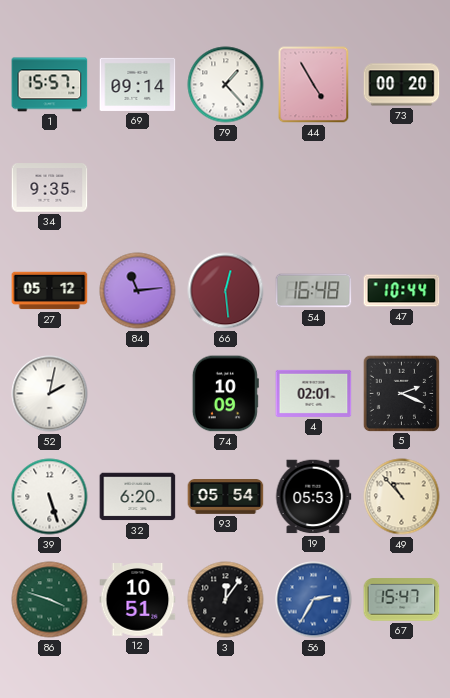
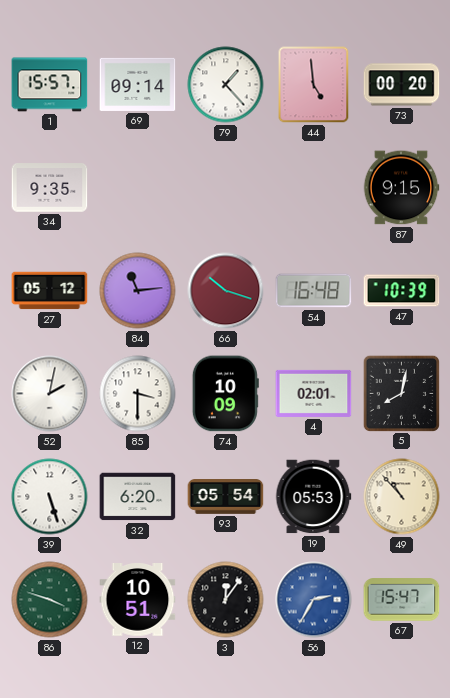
44: 4:55 -> 4:59
87: none -> 9:15
66: 12:29 -> 10:18
47: 10:44 -> 10:39
85: none -> 3:30
5: 2:19 -> 8:02
